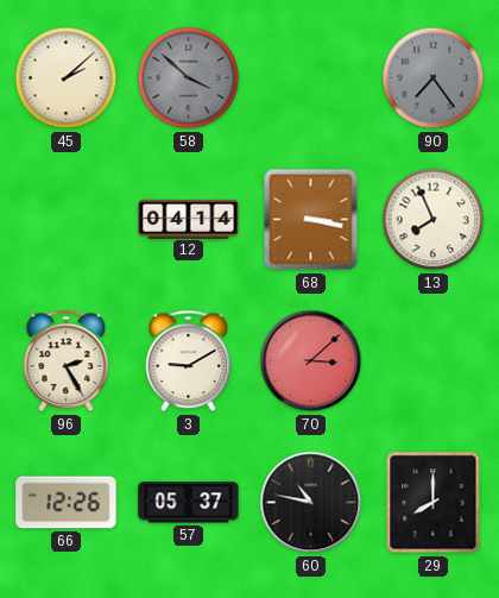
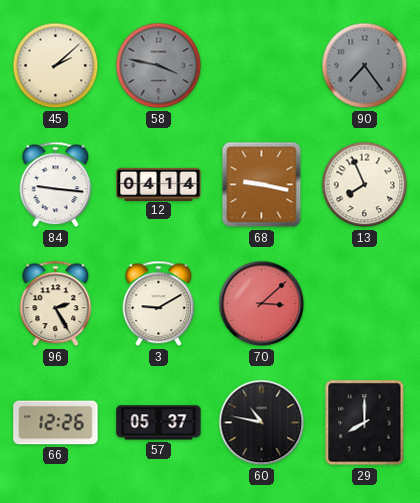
58: 3:52 -> 3:47
84: none -> 9:16
68: 3:17 -> 9:17
